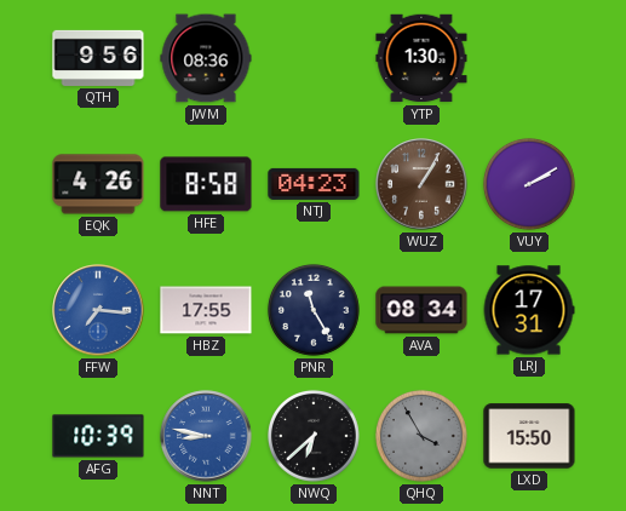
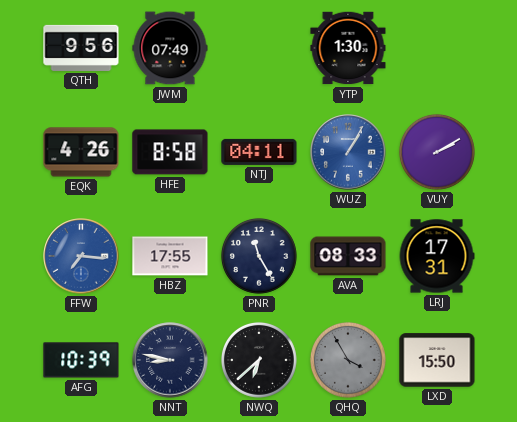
JWM: 08:36 -> 07:49
NTJ: 04:23 -> 04:11
WUZ dial: brown -> blue
AVA: 08:34 -> 08:33
NNT dial: blue -> navy
